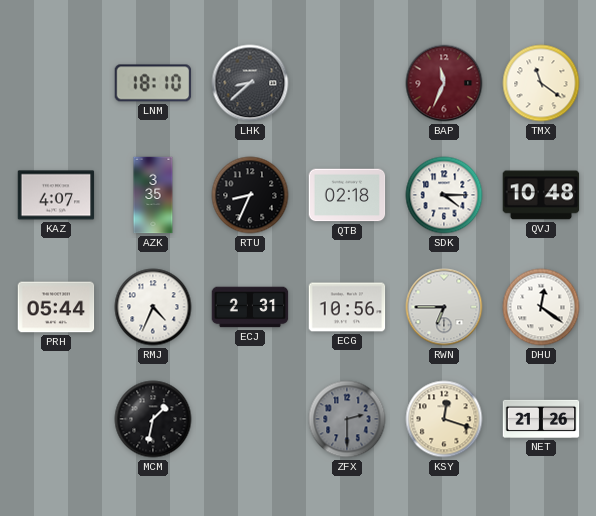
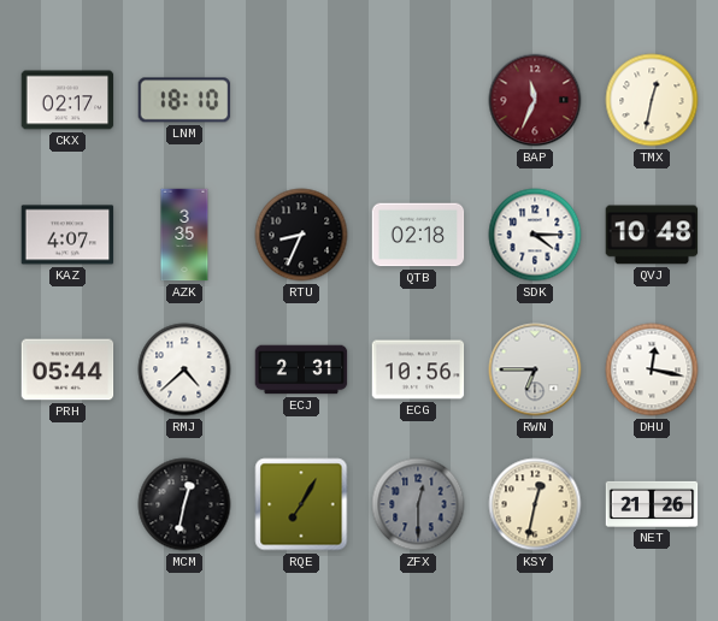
CKX: none -> 02:17
LHK: 8:38 -> none
TMX: 11:21 -> 12:32
RMJ: 4:34 -> 4:38
DHU: 12:21 -> 12:17
MCM: 1:32 -> 12:32
RQE: none -> 7:05
ZFX: 2:30 -> 12:30
KSY: 12:18 -> 12:32
